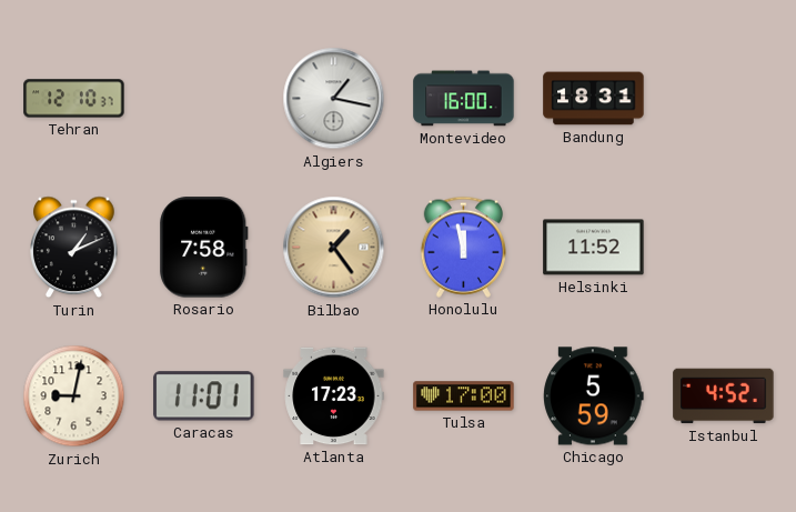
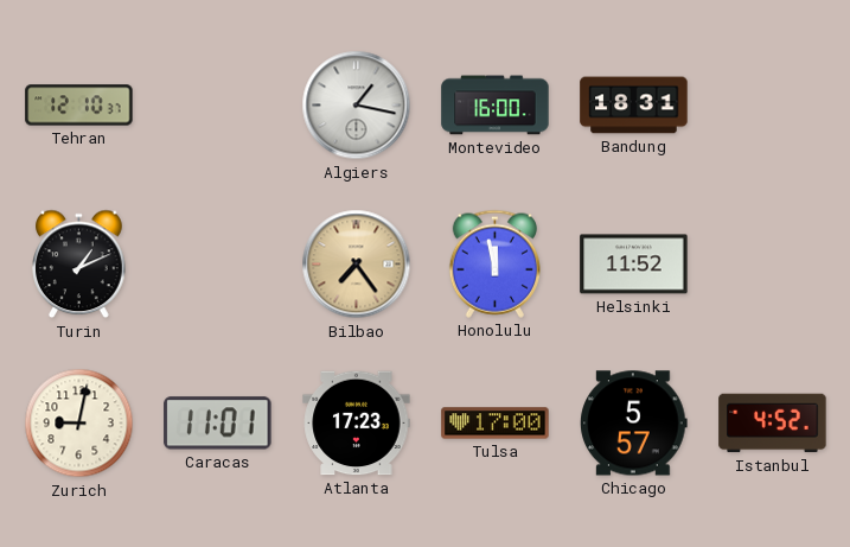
Rosario: 7:58 -> none
Bilbao: 1:24 -> 7:24
Chicago: 5:59 -> 5:57
